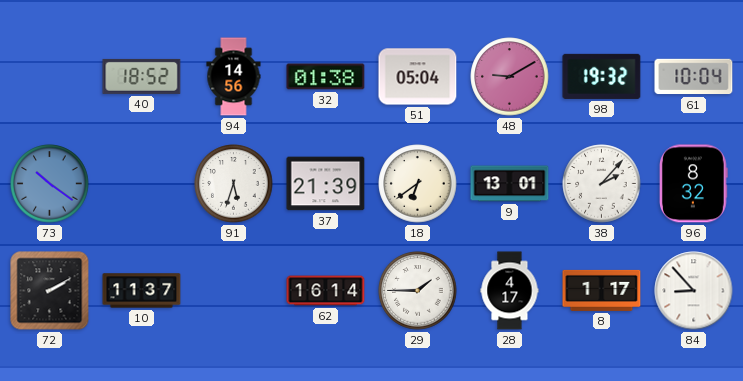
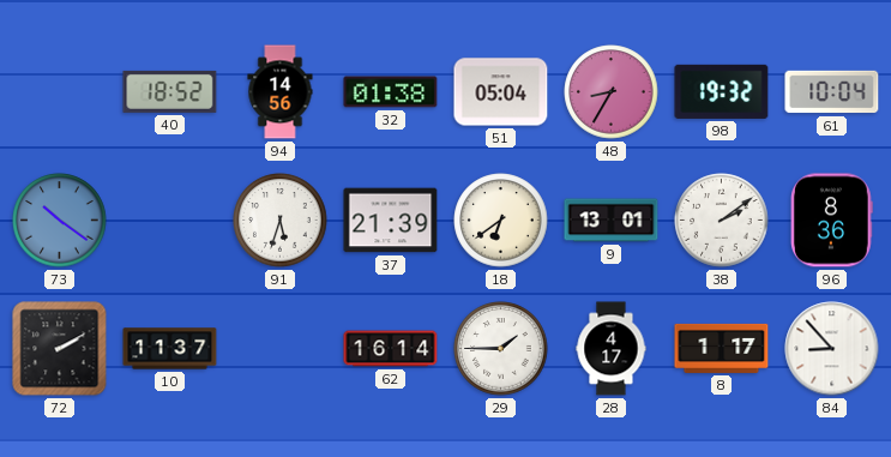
48: 9:10 -> 8:35
38: 2:07 -> 2:09
96: 8:32 -> 8:36
